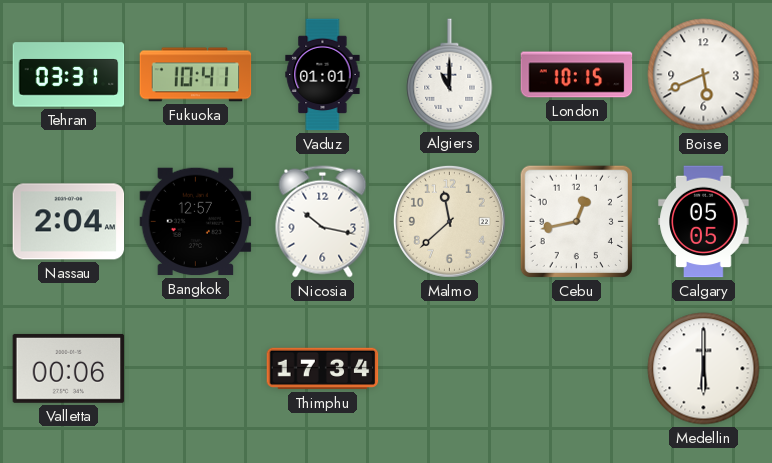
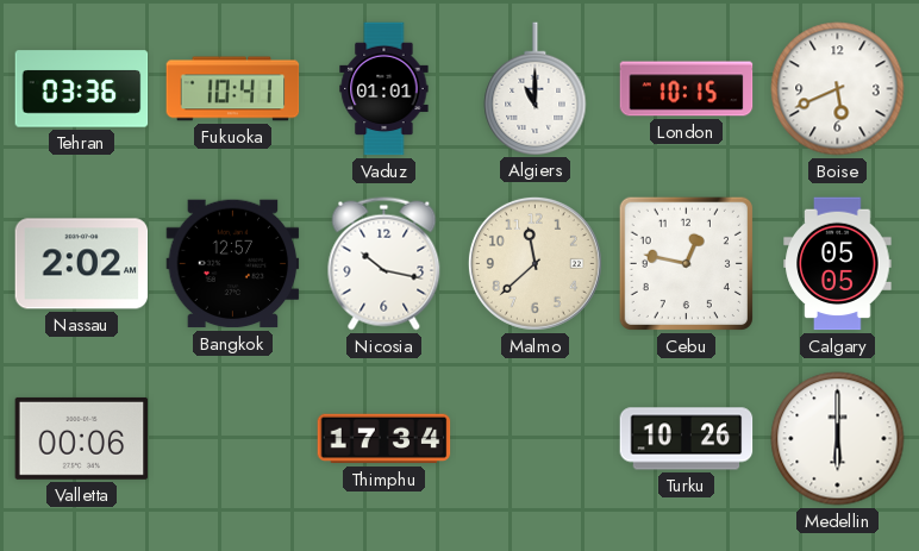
Tehran: 03:31 -> 03:36
Nassau: 2:04 -> 2:02
Cebu: 12:43 -> 12:47
Turku: none -> 10:26
